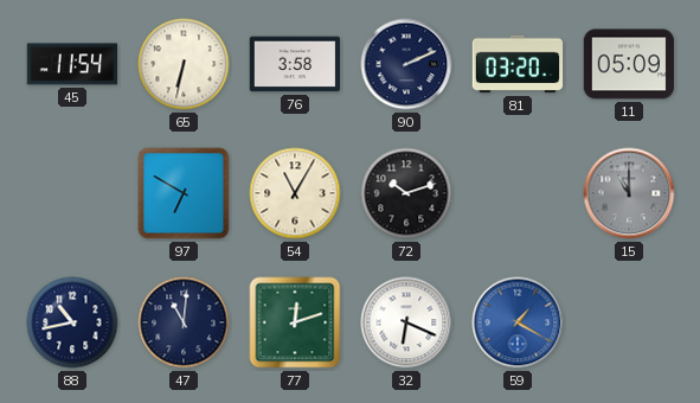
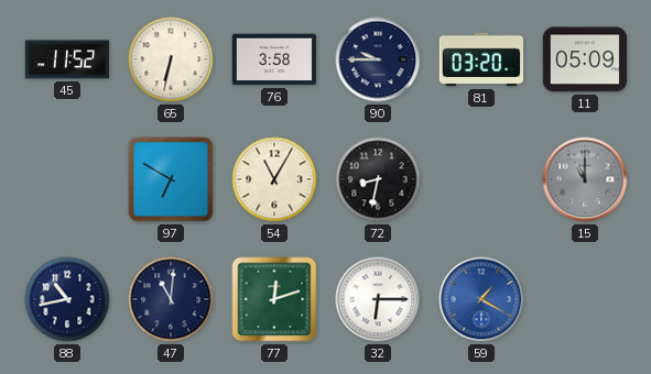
45: 11:54 -> 11:52
90: 2:11 -> 9:45
72: 10:12 -> 8:32
32: 6:19 -> 6:15
